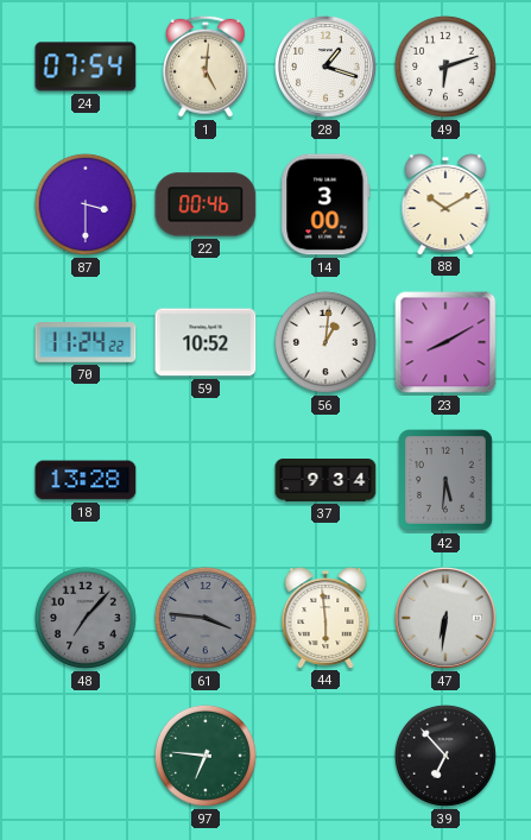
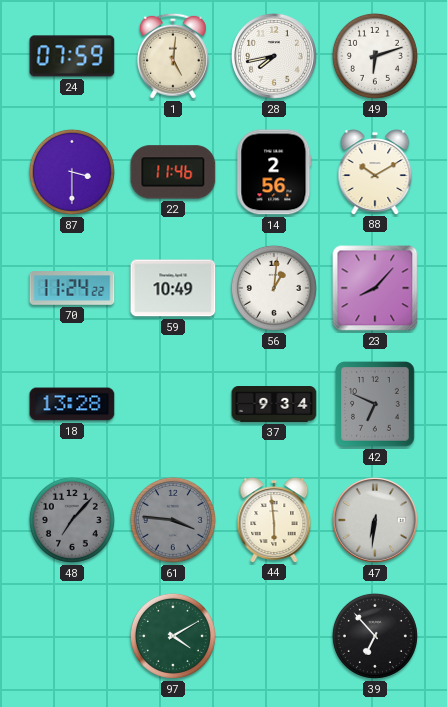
24: 07:54 -> 07:59
28: 1:18 -> 7:43
22: 00:46 -> 11:46
14: 3:00 -> 2:56
59: 10:52 -> 10:49
23: 8:10 -> 8:07
42: 5:31 -> 6:49
97: 6:46 -> 4:10
